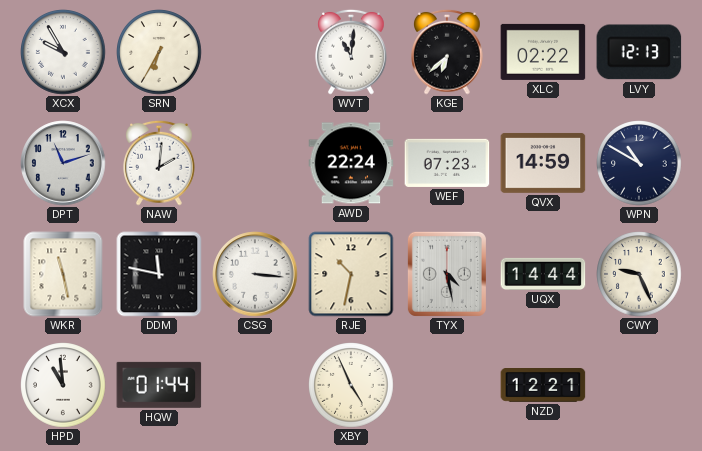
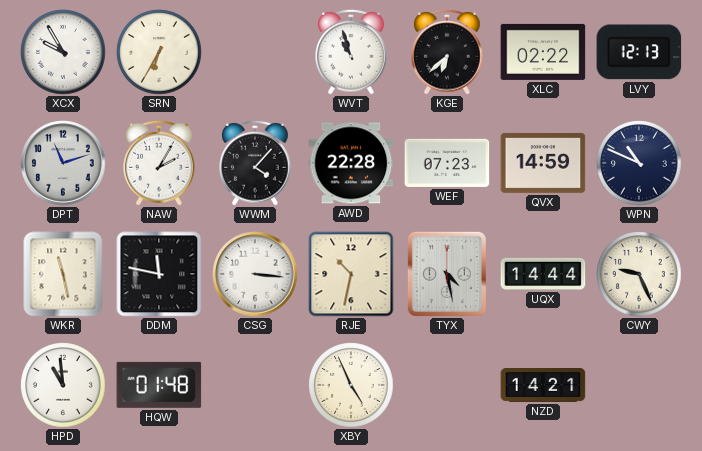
WVT: 11:01 -> 10:57
NAW: 2:01 -> 2:05
WWM: none -> 4:07
AWD: 22:24 -> 22:28
WPN: 10:50 -> 10:49
HQW: 01:44 -> 01:48
NZD: 12:21 -> 14:21
